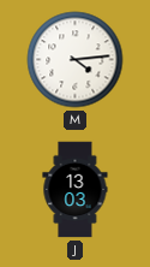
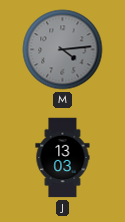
M dial: white -> grey
